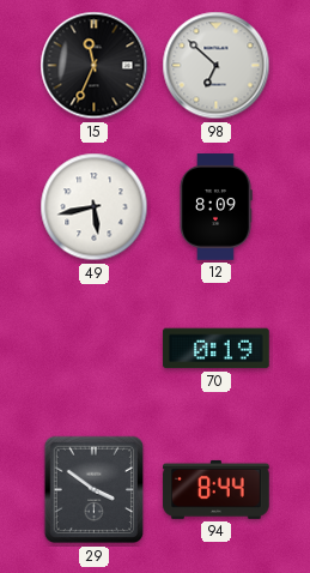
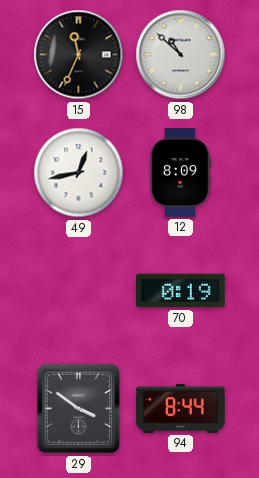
98: 6:52 -> 10:52
49: 5:43 -> 12:43
